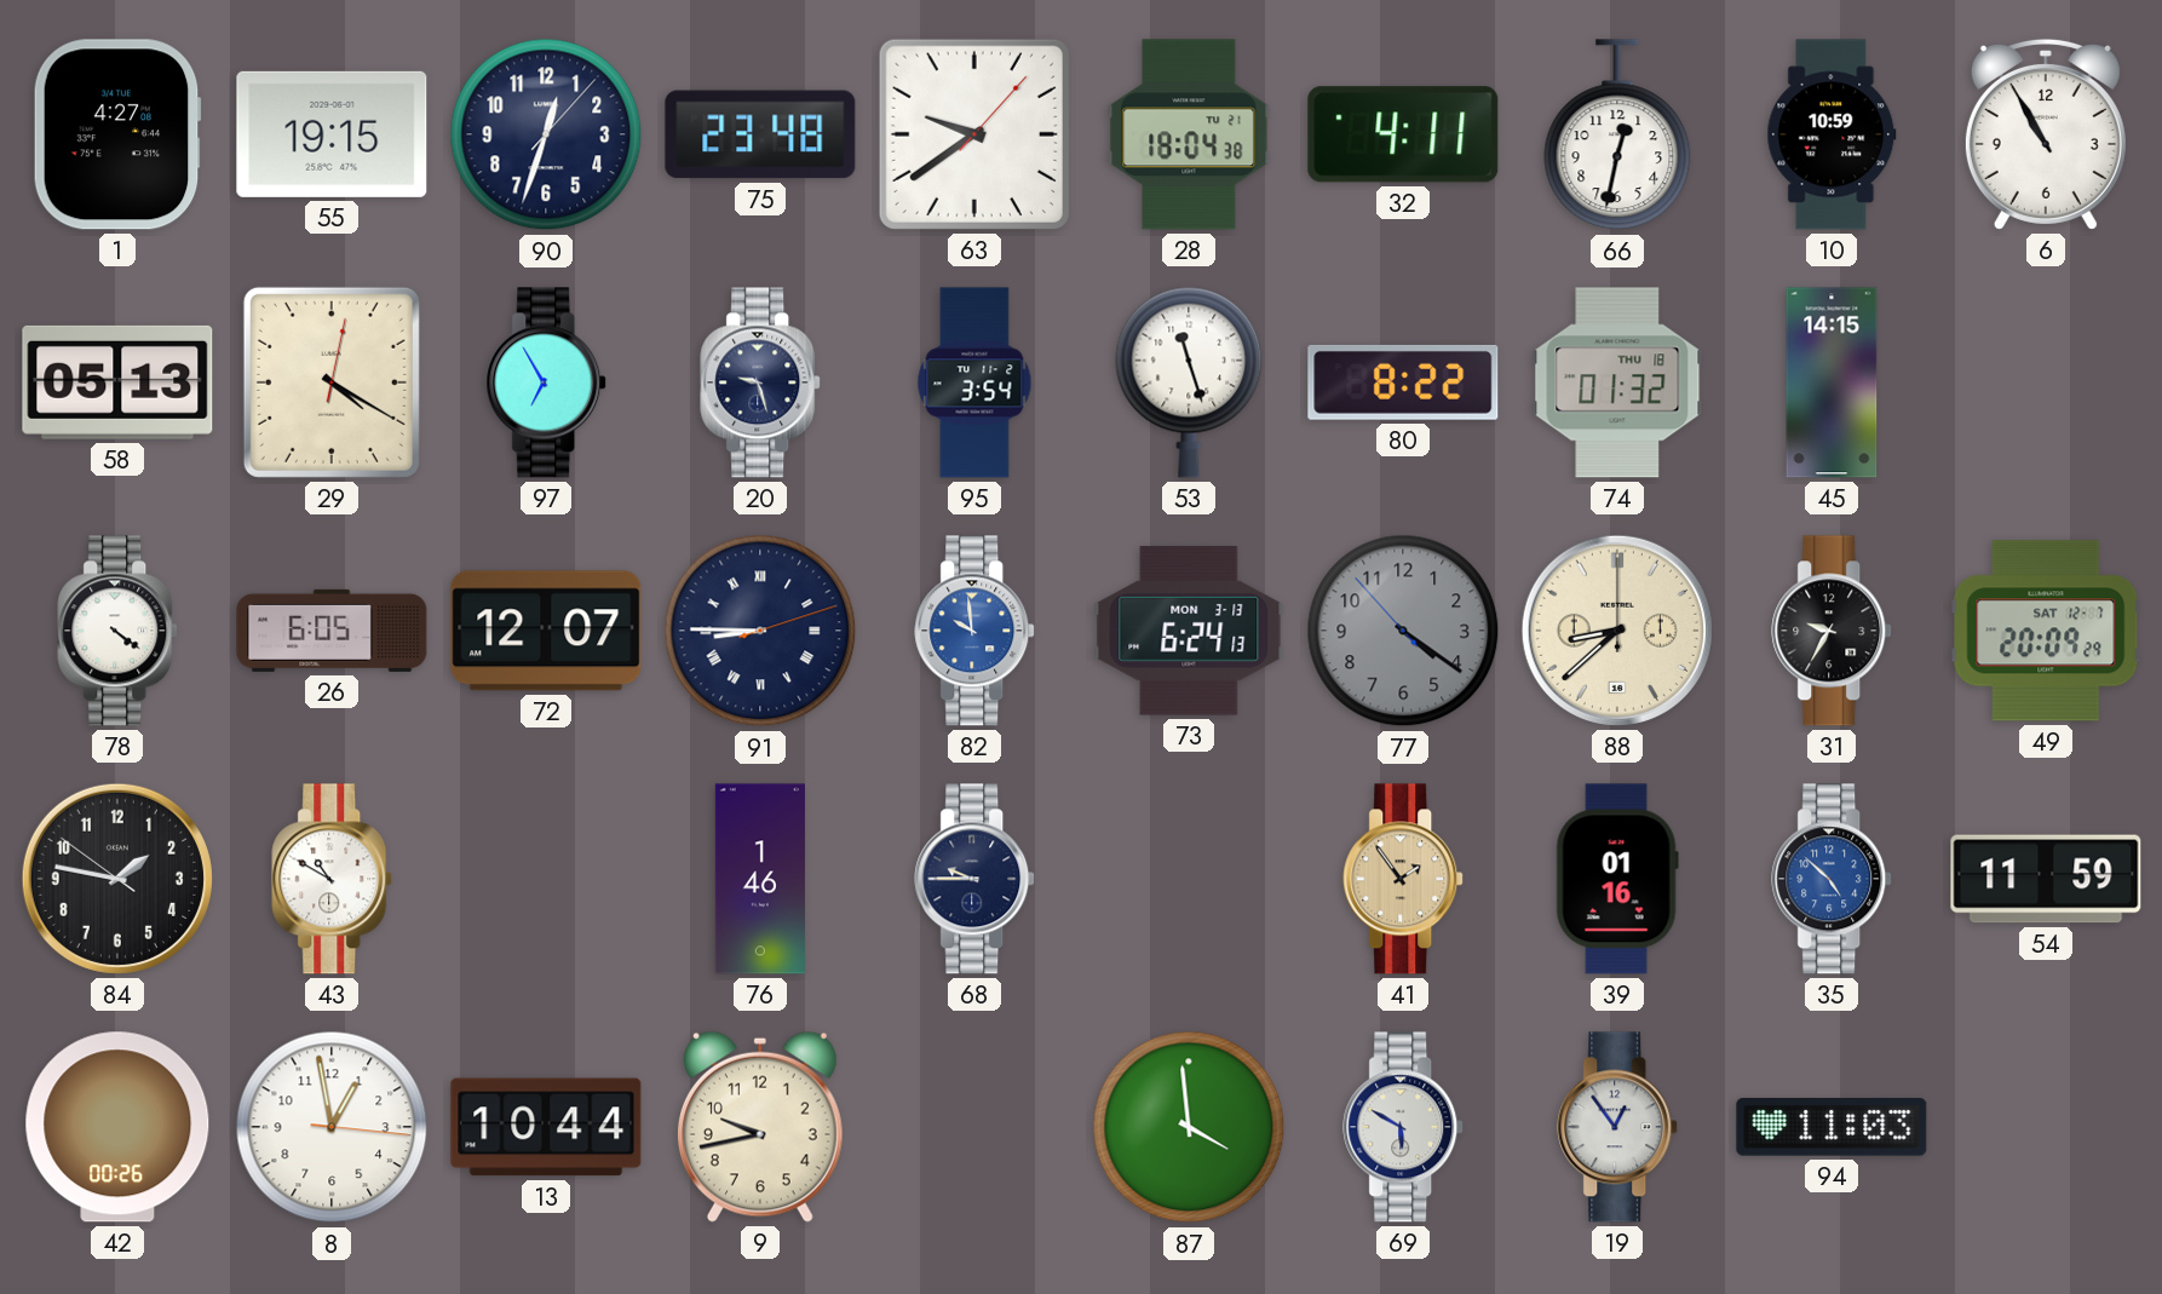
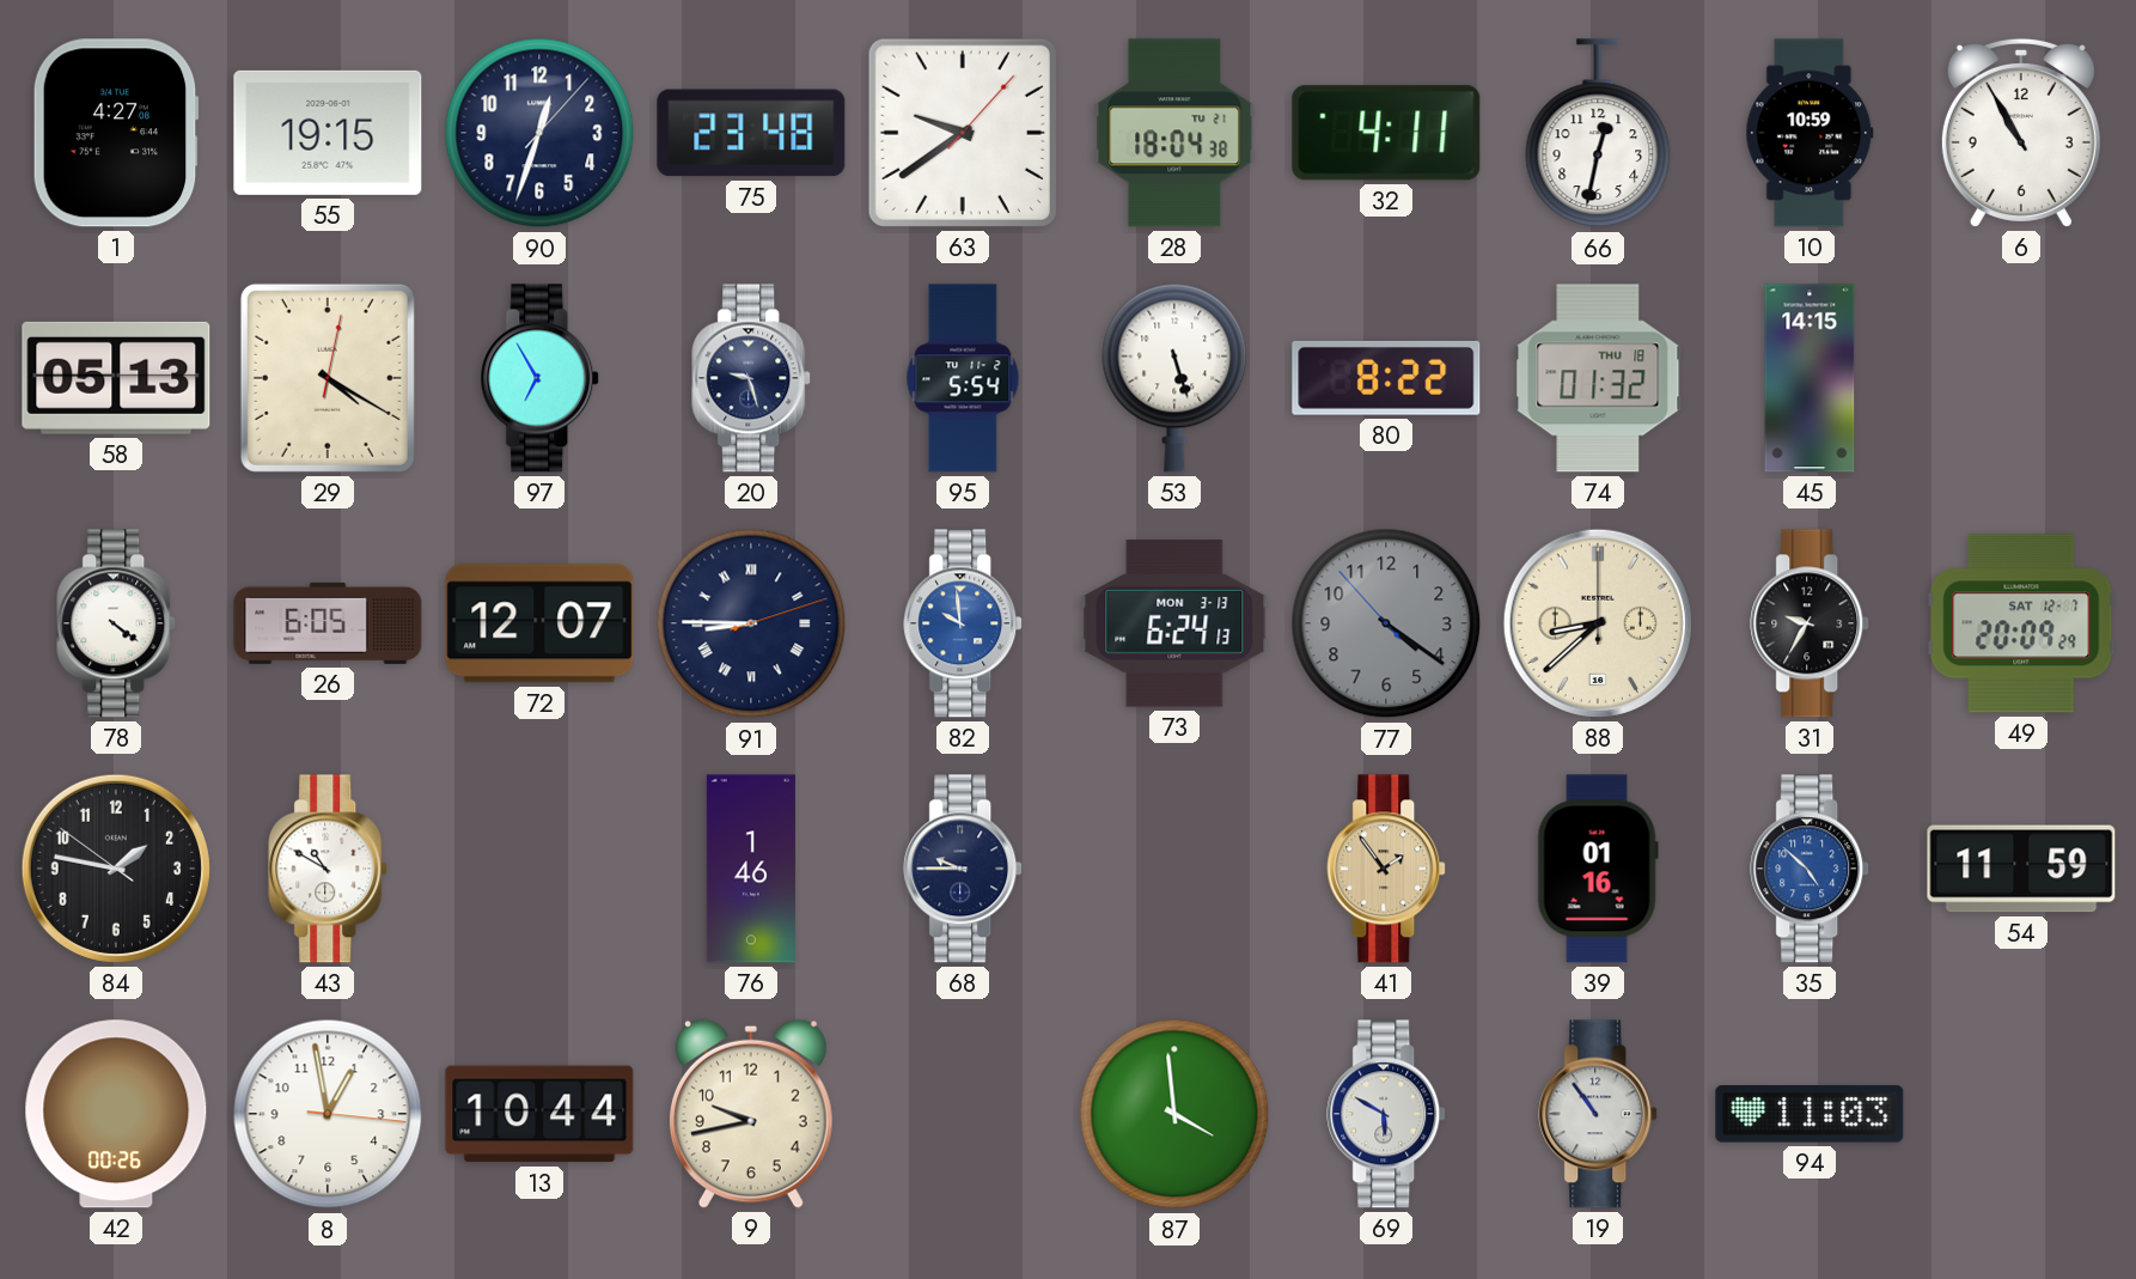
95: 3:54 -> 5:54
53: 11:27 -> 5:27
19: 12:54 -> 10:54
